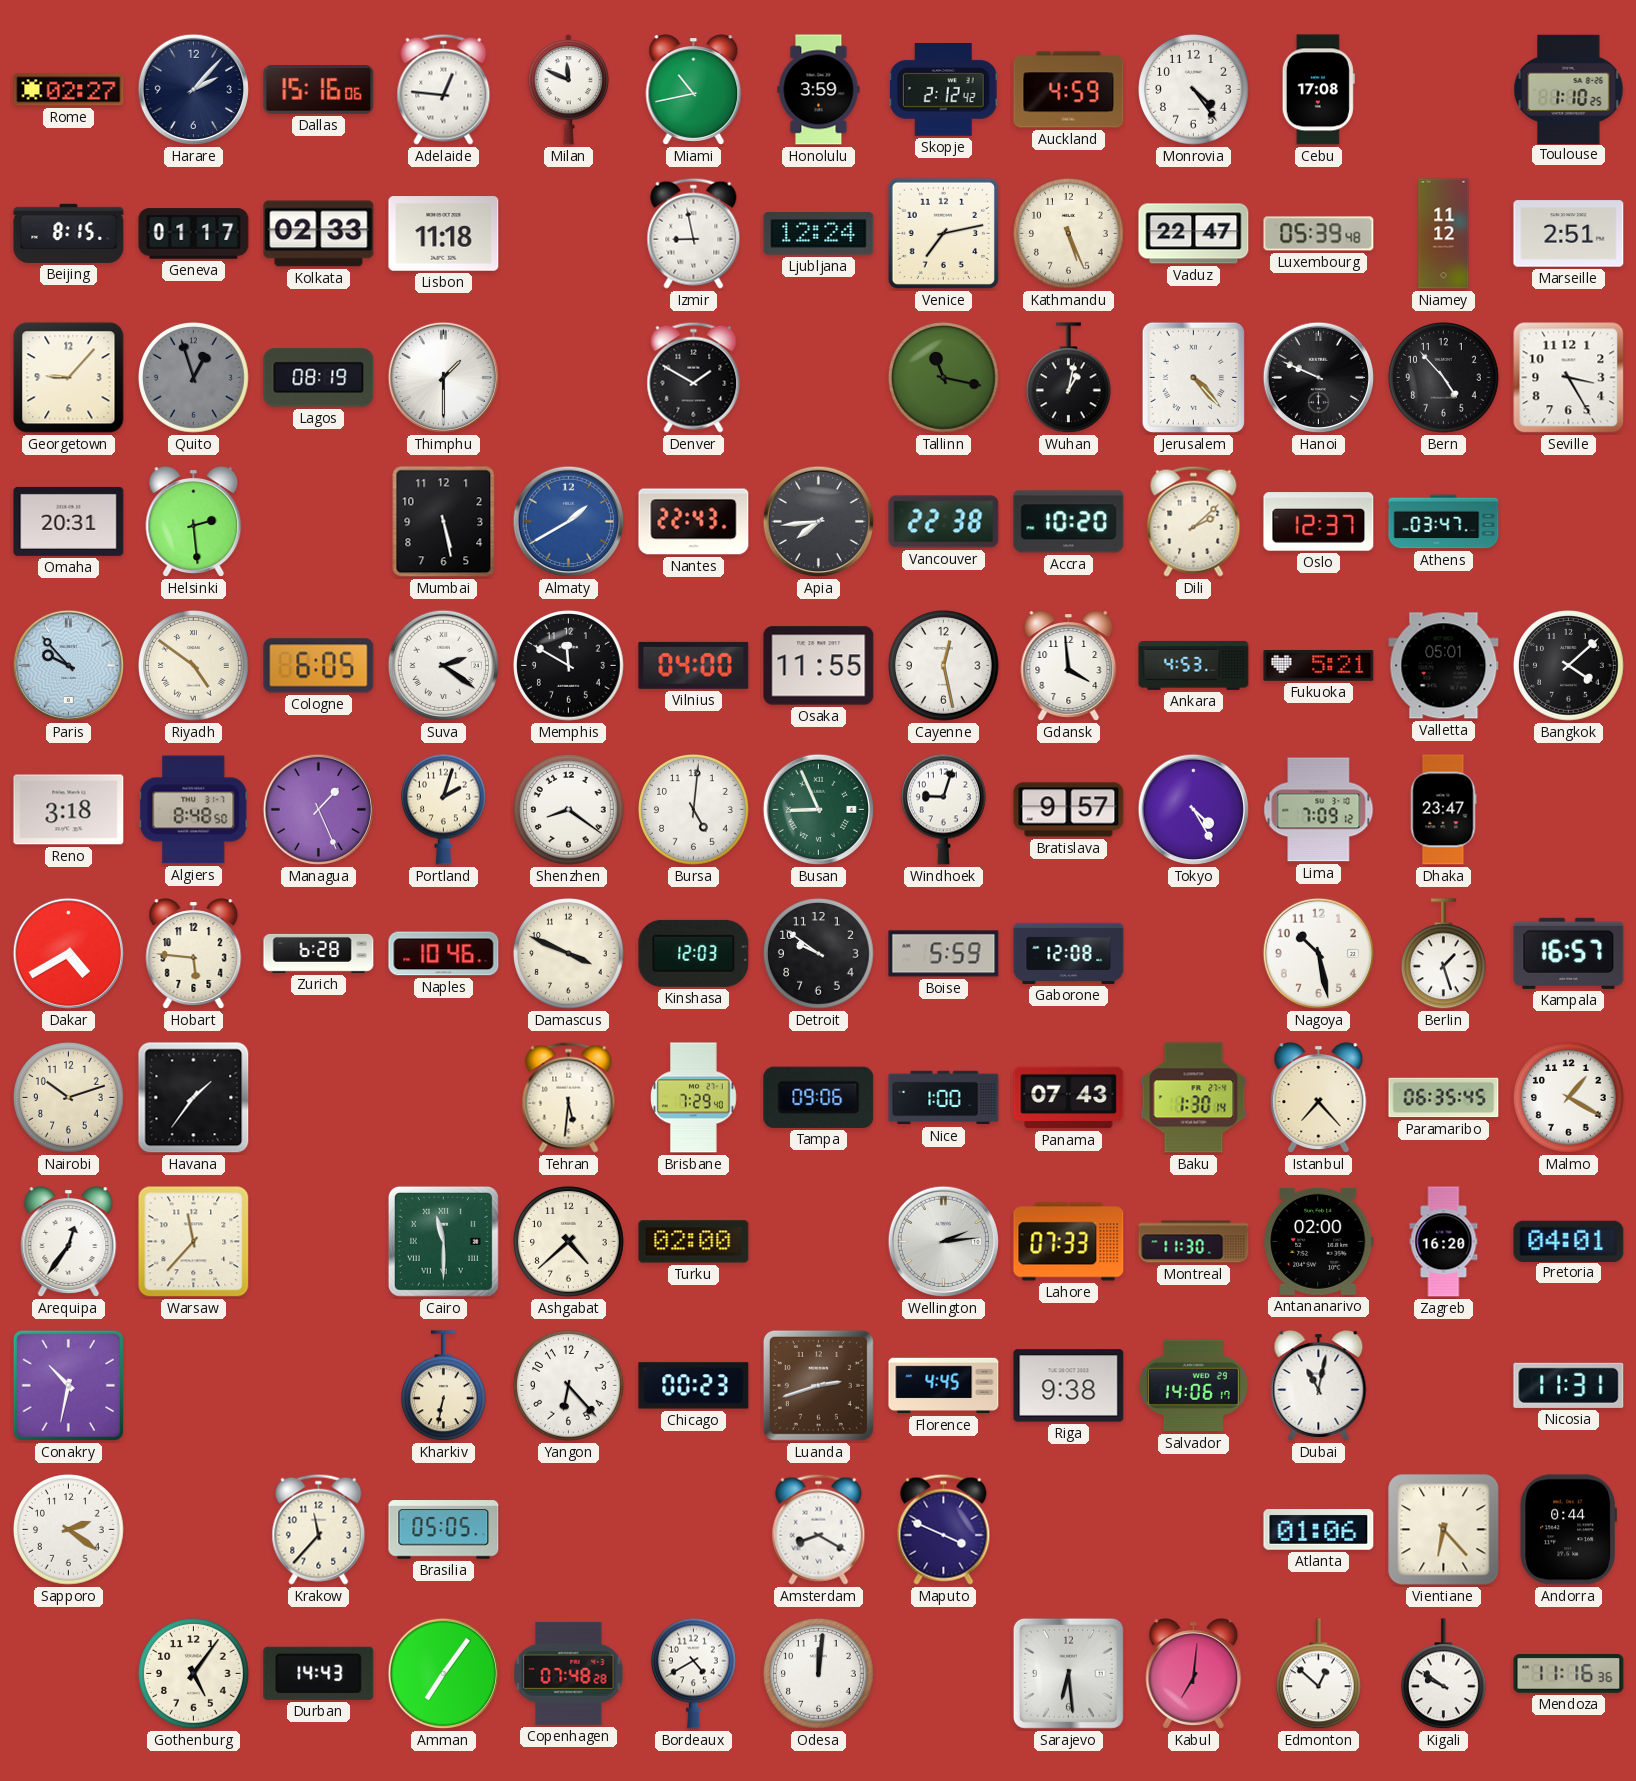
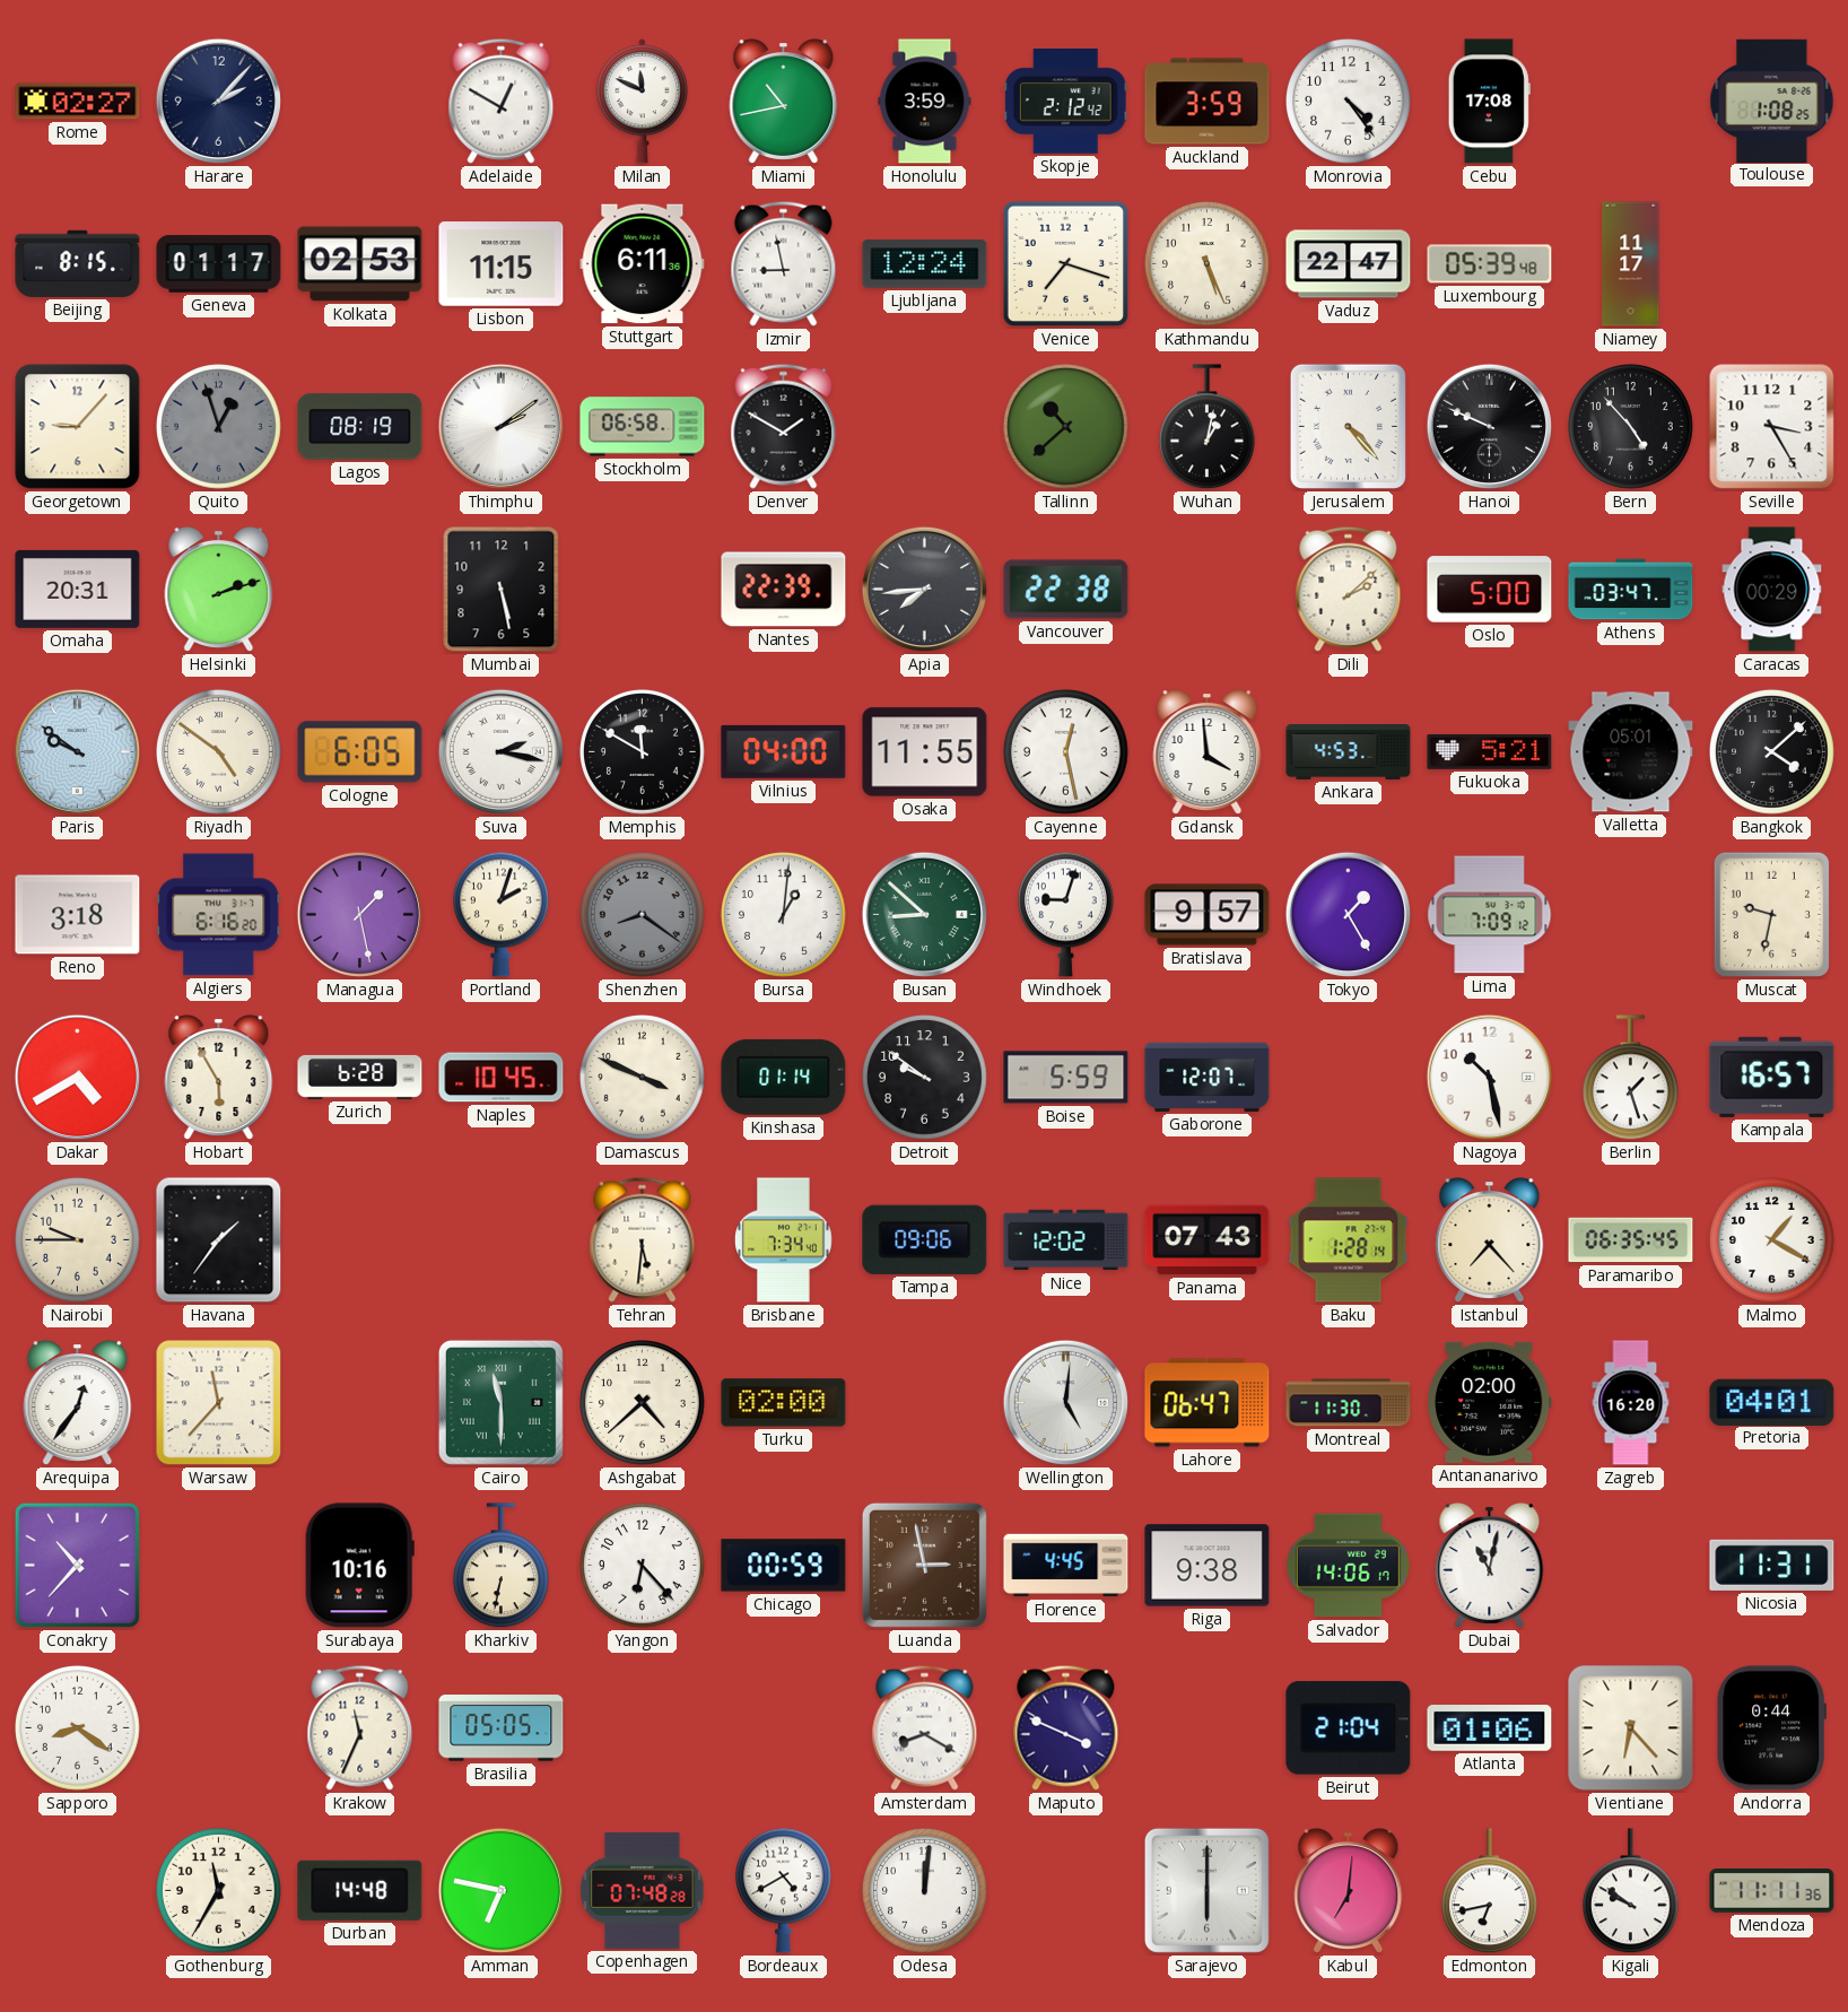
Dallas: 15:16 -> none
Adelaide: 12:46 -> 12:50
Auckland: 4:59 -> 3:59
Toulouse: 1:10 -> 1:08
Kolkata: 02:33 -> 02:53
Lisbon: 11:18 -> 11:15
Stuttgart: none -> 6:11
Venice: 7:13 -> 7:18
Niamey: 11:12 -> 11:17
Marseille: 2:51 -> none
Thimphu: 1:30 -> 2:09
Stockholm: none -> 06:58
Tallinn: 11:17 -> 10:38
Helsinki: 2:29 -> 2:12
Almaty: 1:40 -> none
Nantes: 22:43 -> 22:39
Accra: 10:20 -> none
Oslo: 12:37 -> 5:00
Caracas: none -> 00:29
Paris: 9:53 -> 9:51
Suva: 2:21 -> 2:17
Algiers: 8:48 -> 6:16
Managua: 1:26 -> 1:28
Shenzhen dial: white -> grey
Bursa: 5:01 -> 1:01
Busan: 8:56 -> 8:52
Tokyo: 4:25 -> 1:25
Dhaka: 23:47 -> none
Muscat: none -> 9:32
Hobart: 5:46 -> 5:55
Naples: 10:46 -> 10:45
Kinshasa: 12:03 -> 01:14
Gaborone: 12:08 -> 12:07
Nairobi: 10:12 -> 9:45
Brisbane: 7:29 -> 7:34
Nice: 1:00 -> 12:02
Baku: 1:30 -> 1:28
Wellington: 2:14 -> 5:01
Lahore: 07:33 -> 06:47
Conakry: 10:32 -> 10:37
Surabaya: none -> 10:16
Chicago: 00:23 -> 00:59
Luanda: 2:42 -> 2:58
Sapporo: 2:21 -> 8:21
Krakow: 11:37 -> 11:34
Beirut: none -> 21:04
Gothenburg: 5:06 -> 11:35
Durban: 14:43 -> 14:48
Amman: 7:06 -> 6:47
Sarajevo: 6:29 -> 6:00
Edmonton: 12:52 -> 6:43
Mendoza: 11:16 -> 11:11
